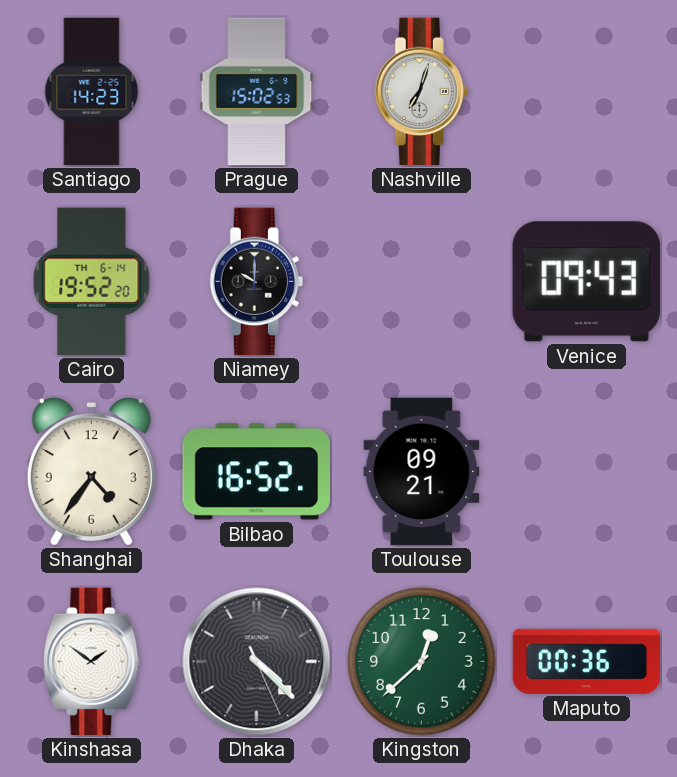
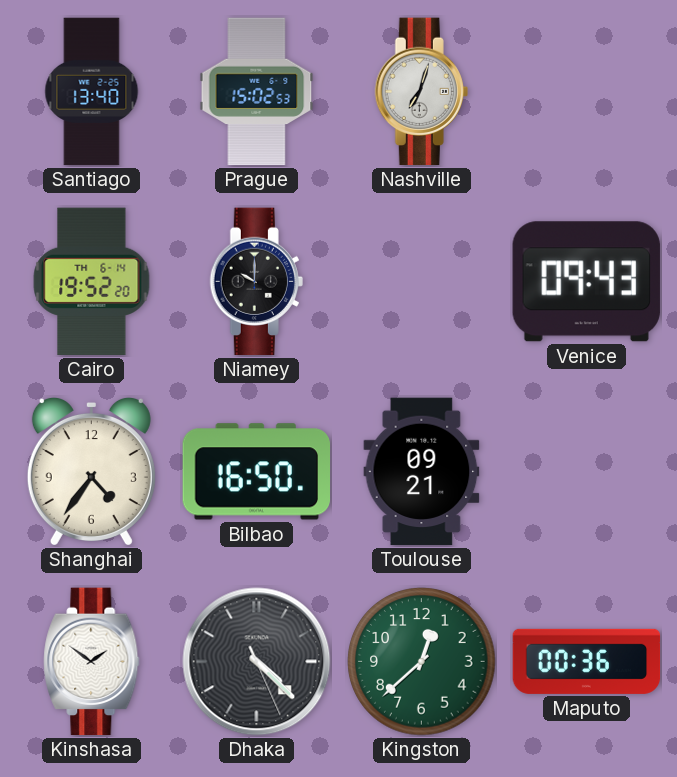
Santiago: 14:23 -> 13:40
Bilbao: 16:52 -> 16:50
